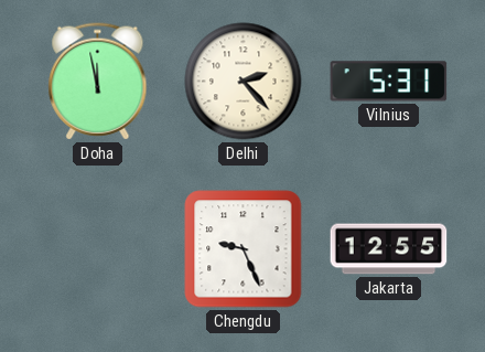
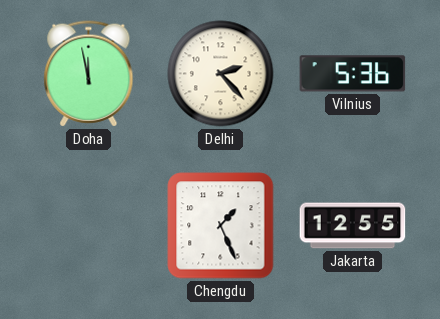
Vilnius: 5:31 -> 5:36
Chengdu: 9:26 -> 1:26
